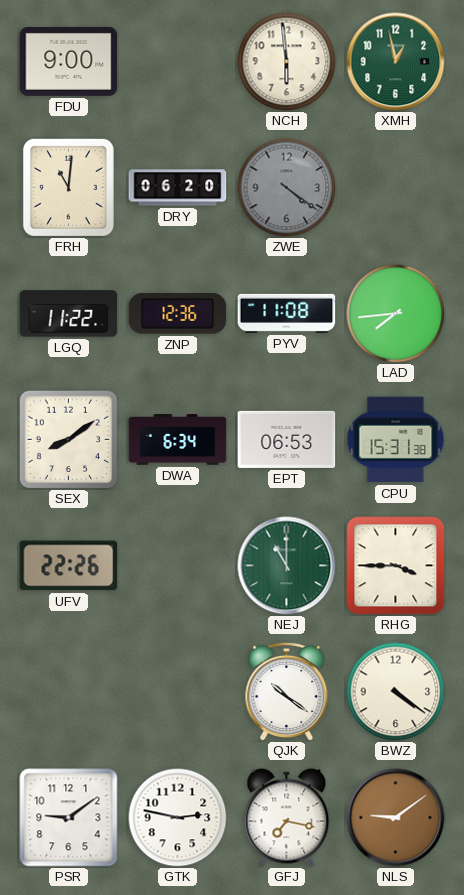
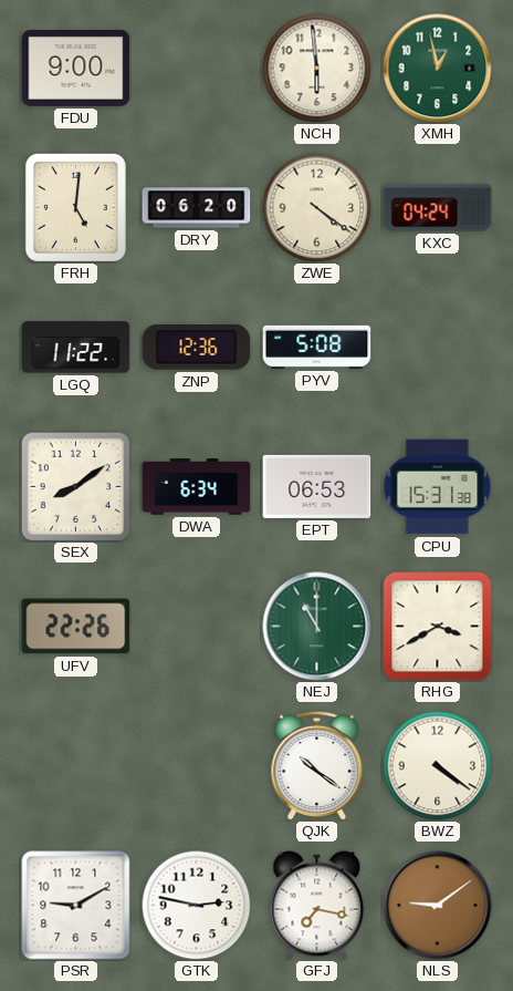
FRH: 11:01 -> 5:01
ZWE dial: grey -> cream
KXC: none -> 04:24
PYV: 11:08 -> 5:08
LAD: 7:44 -> none
RHG: 3:45 -> 3:40
PSR: 9:09 -> 9:10
